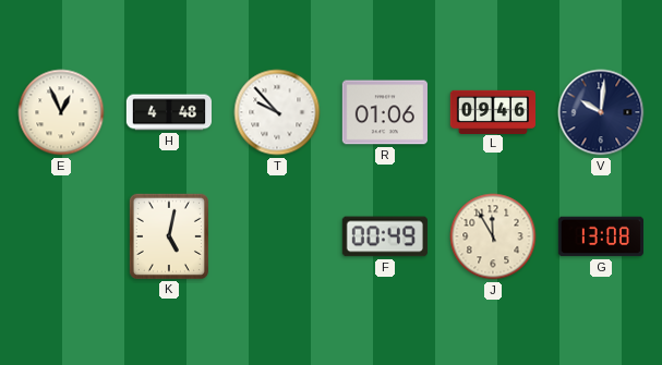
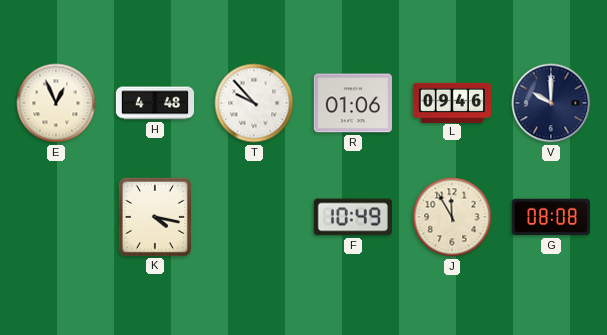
V: 10:01 -> 10:00
K: 5:02 -> 4:17
F: 00:49 -> 10:49
G: 13:08 -> 08:08
